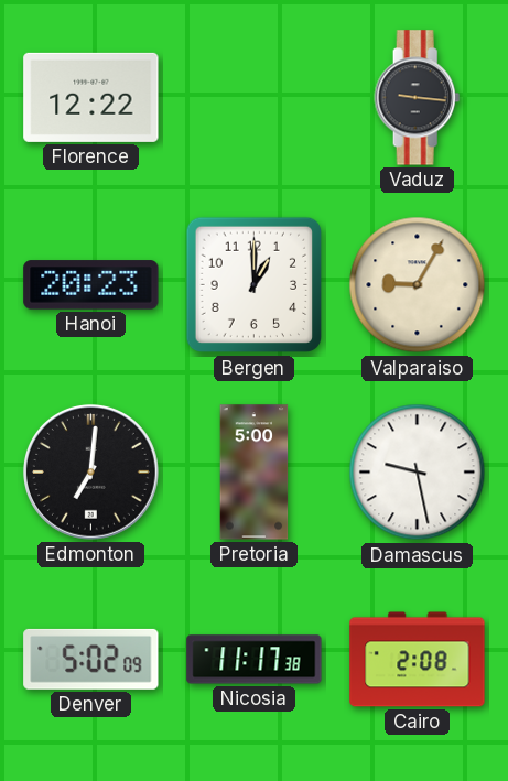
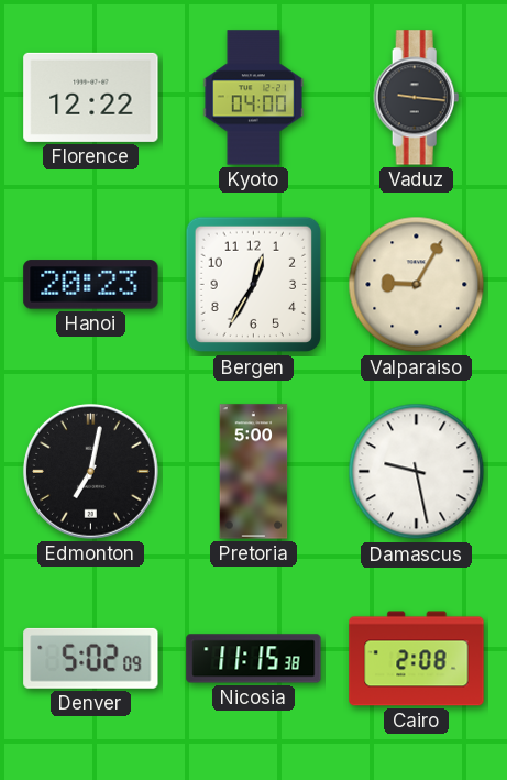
Kyoto: none -> 04:00
Bergen: 1:00 -> 12:35
Edmonton: 7:01 -> 7:02
Nicosia: 11:17 -> 11:15
